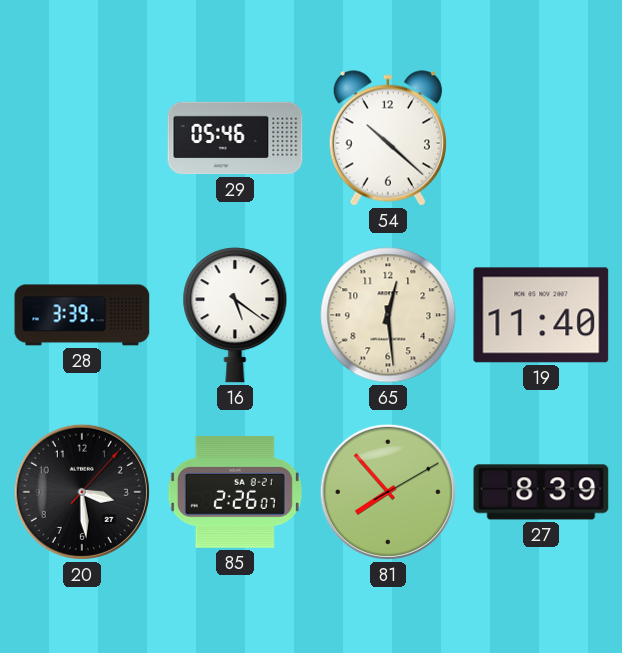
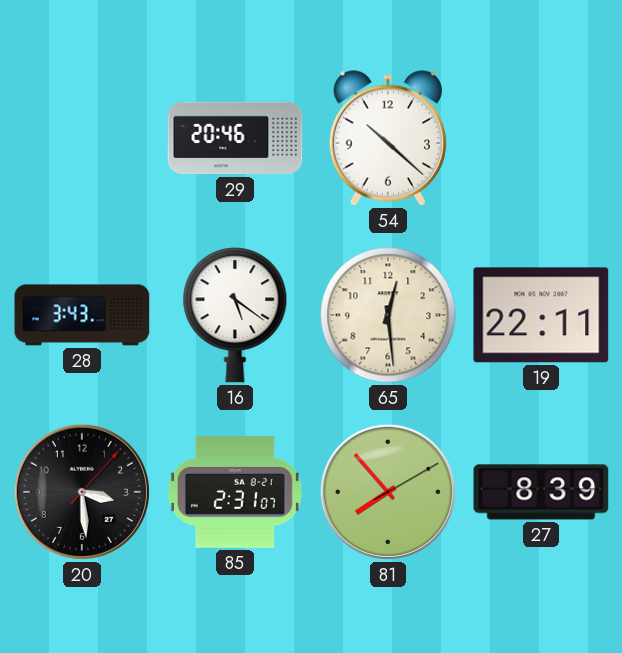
29: 05:46 -> 20:46
28: 3:39 -> 3:43
19: 11:40 -> 22:11
85: 2:26 -> 2:31
